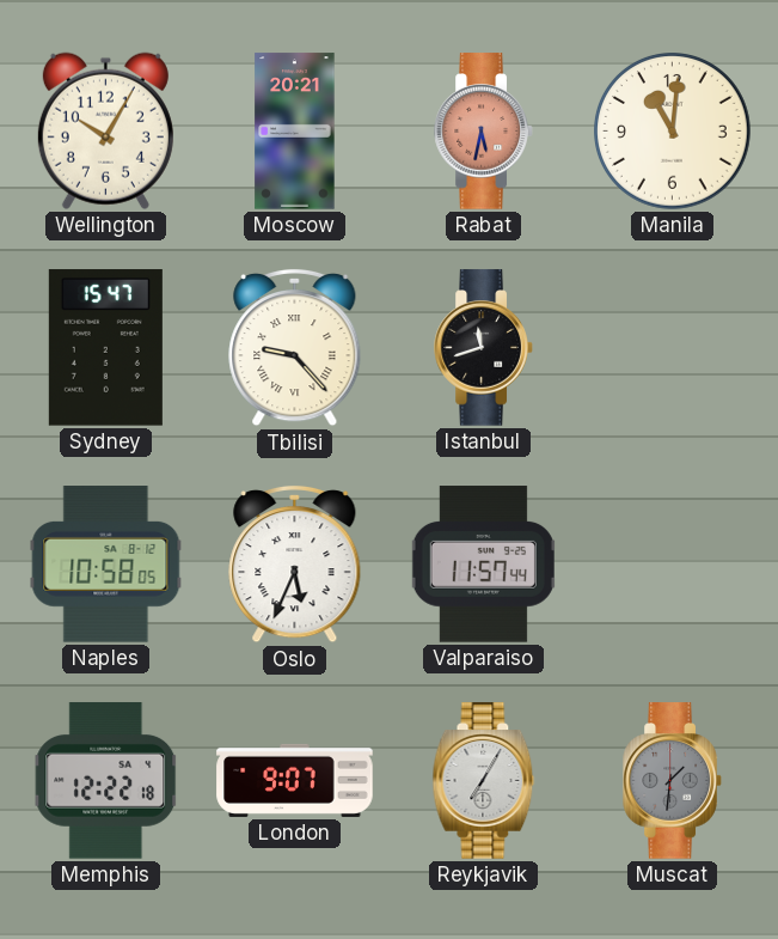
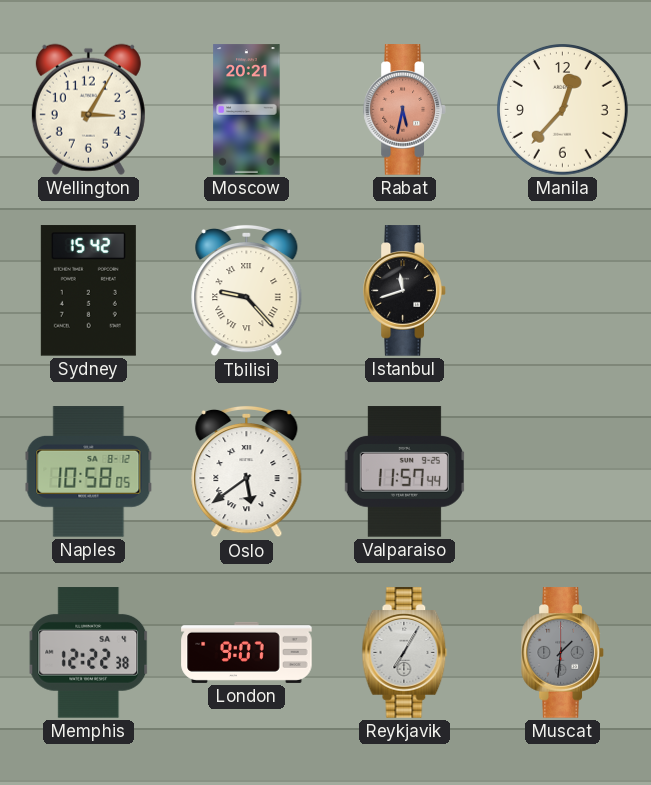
Wellington: 10:05 -> 3:05
Manila: 11:01 -> 12:37
Sydney: 15:47 -> 15:42
Oslo: 5:34 -> 5:39
Memphis: 12:22:18 -> 12:22:38
